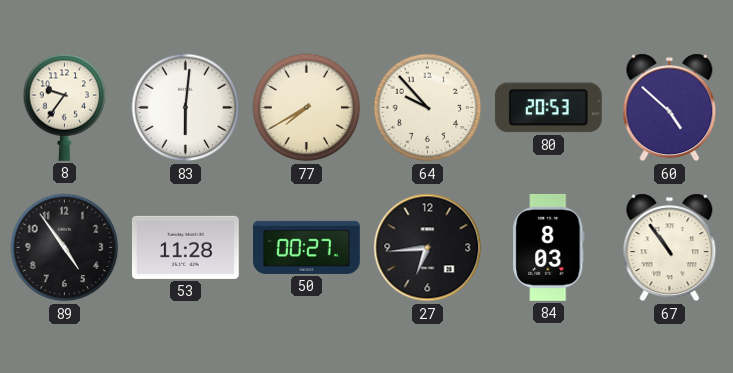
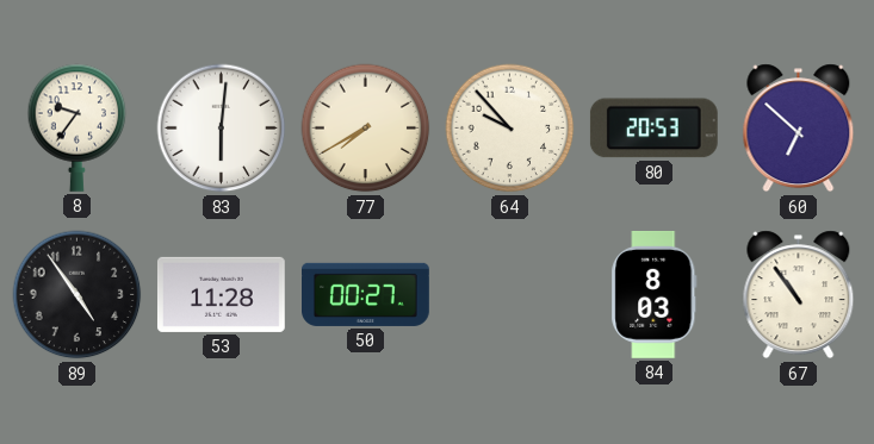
60: 4:52 -> 6:52
27: 6:44 -> none
